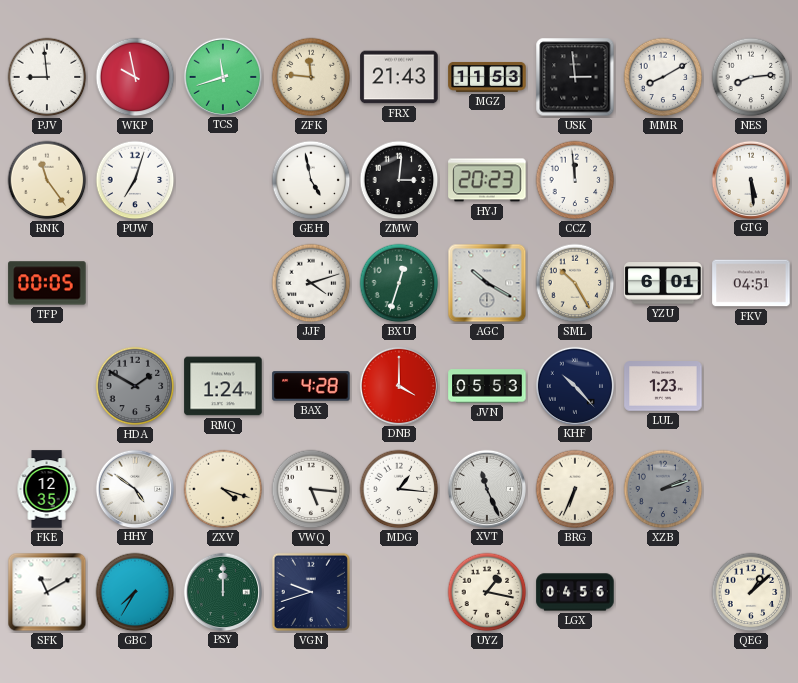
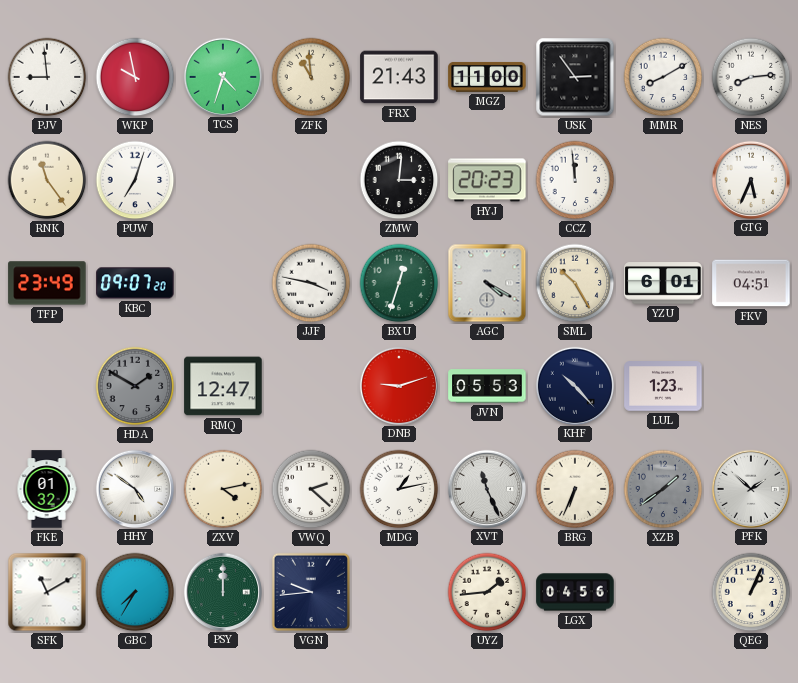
TCS: 11:42 -> 4:33
ZFK: 11:46 -> 10:59
MGZ: 11:53 -> 11:00
USK: 2:59 -> 2:54
GEH: 4:58 -> none
GTG: 5:29 -> 5:34
TFP: 00:05 -> 23:49
KBC: none -> 09:07
JJF: 4:12 -> 3:47
AGC: 10:20 -> 4:20
RMQ: 1:24 -> 12:47
BAX: 4:28 -> none
DNB: 4:00 -> 9:12
FKE: 12:35 -> 01:32
ZXV: 4:18 -> 4:13
VWQ: 5:16 -> 2:22
MDG: 1:16 -> 1:13
XZB: 2:12 -> 1:39
PFK: none -> 1:52
VGN: 9:42 -> 9:44
UYZ: 1:17 -> 1:44
QEG: 1:08 -> 1:04
